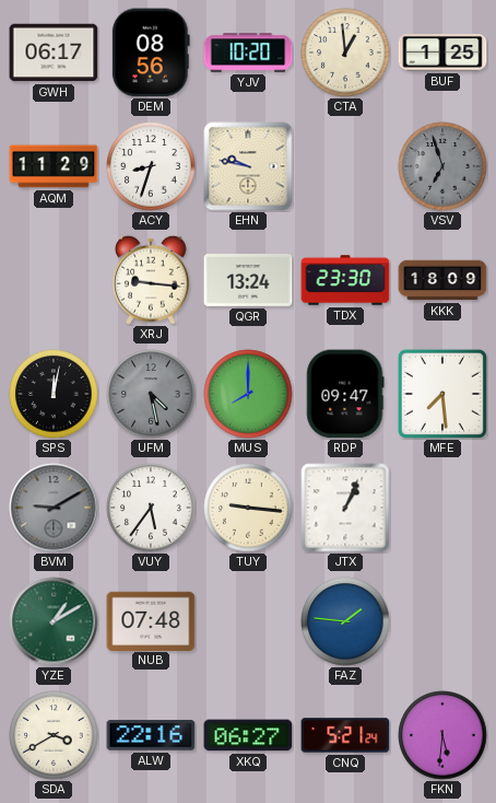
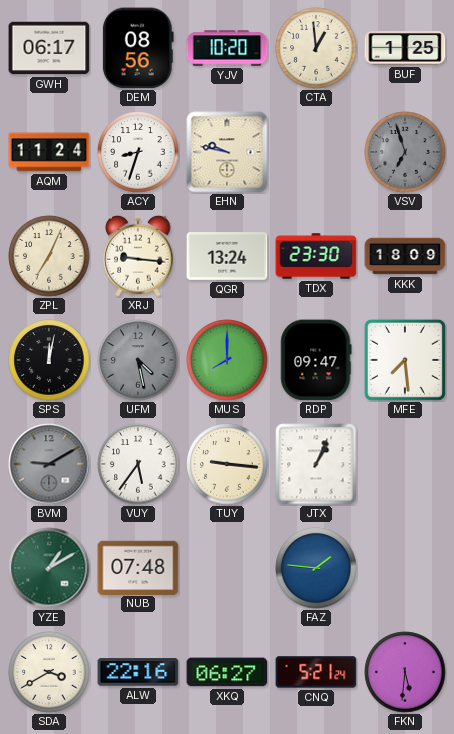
AQM: 11:29 -> 11:24
ZPL: none -> 7:04
